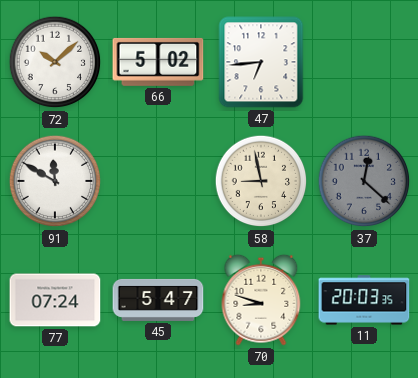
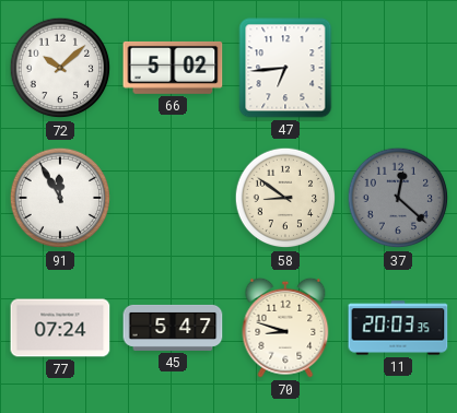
91: 11:50 -> 11:55
58: 8:58 -> 8:51
